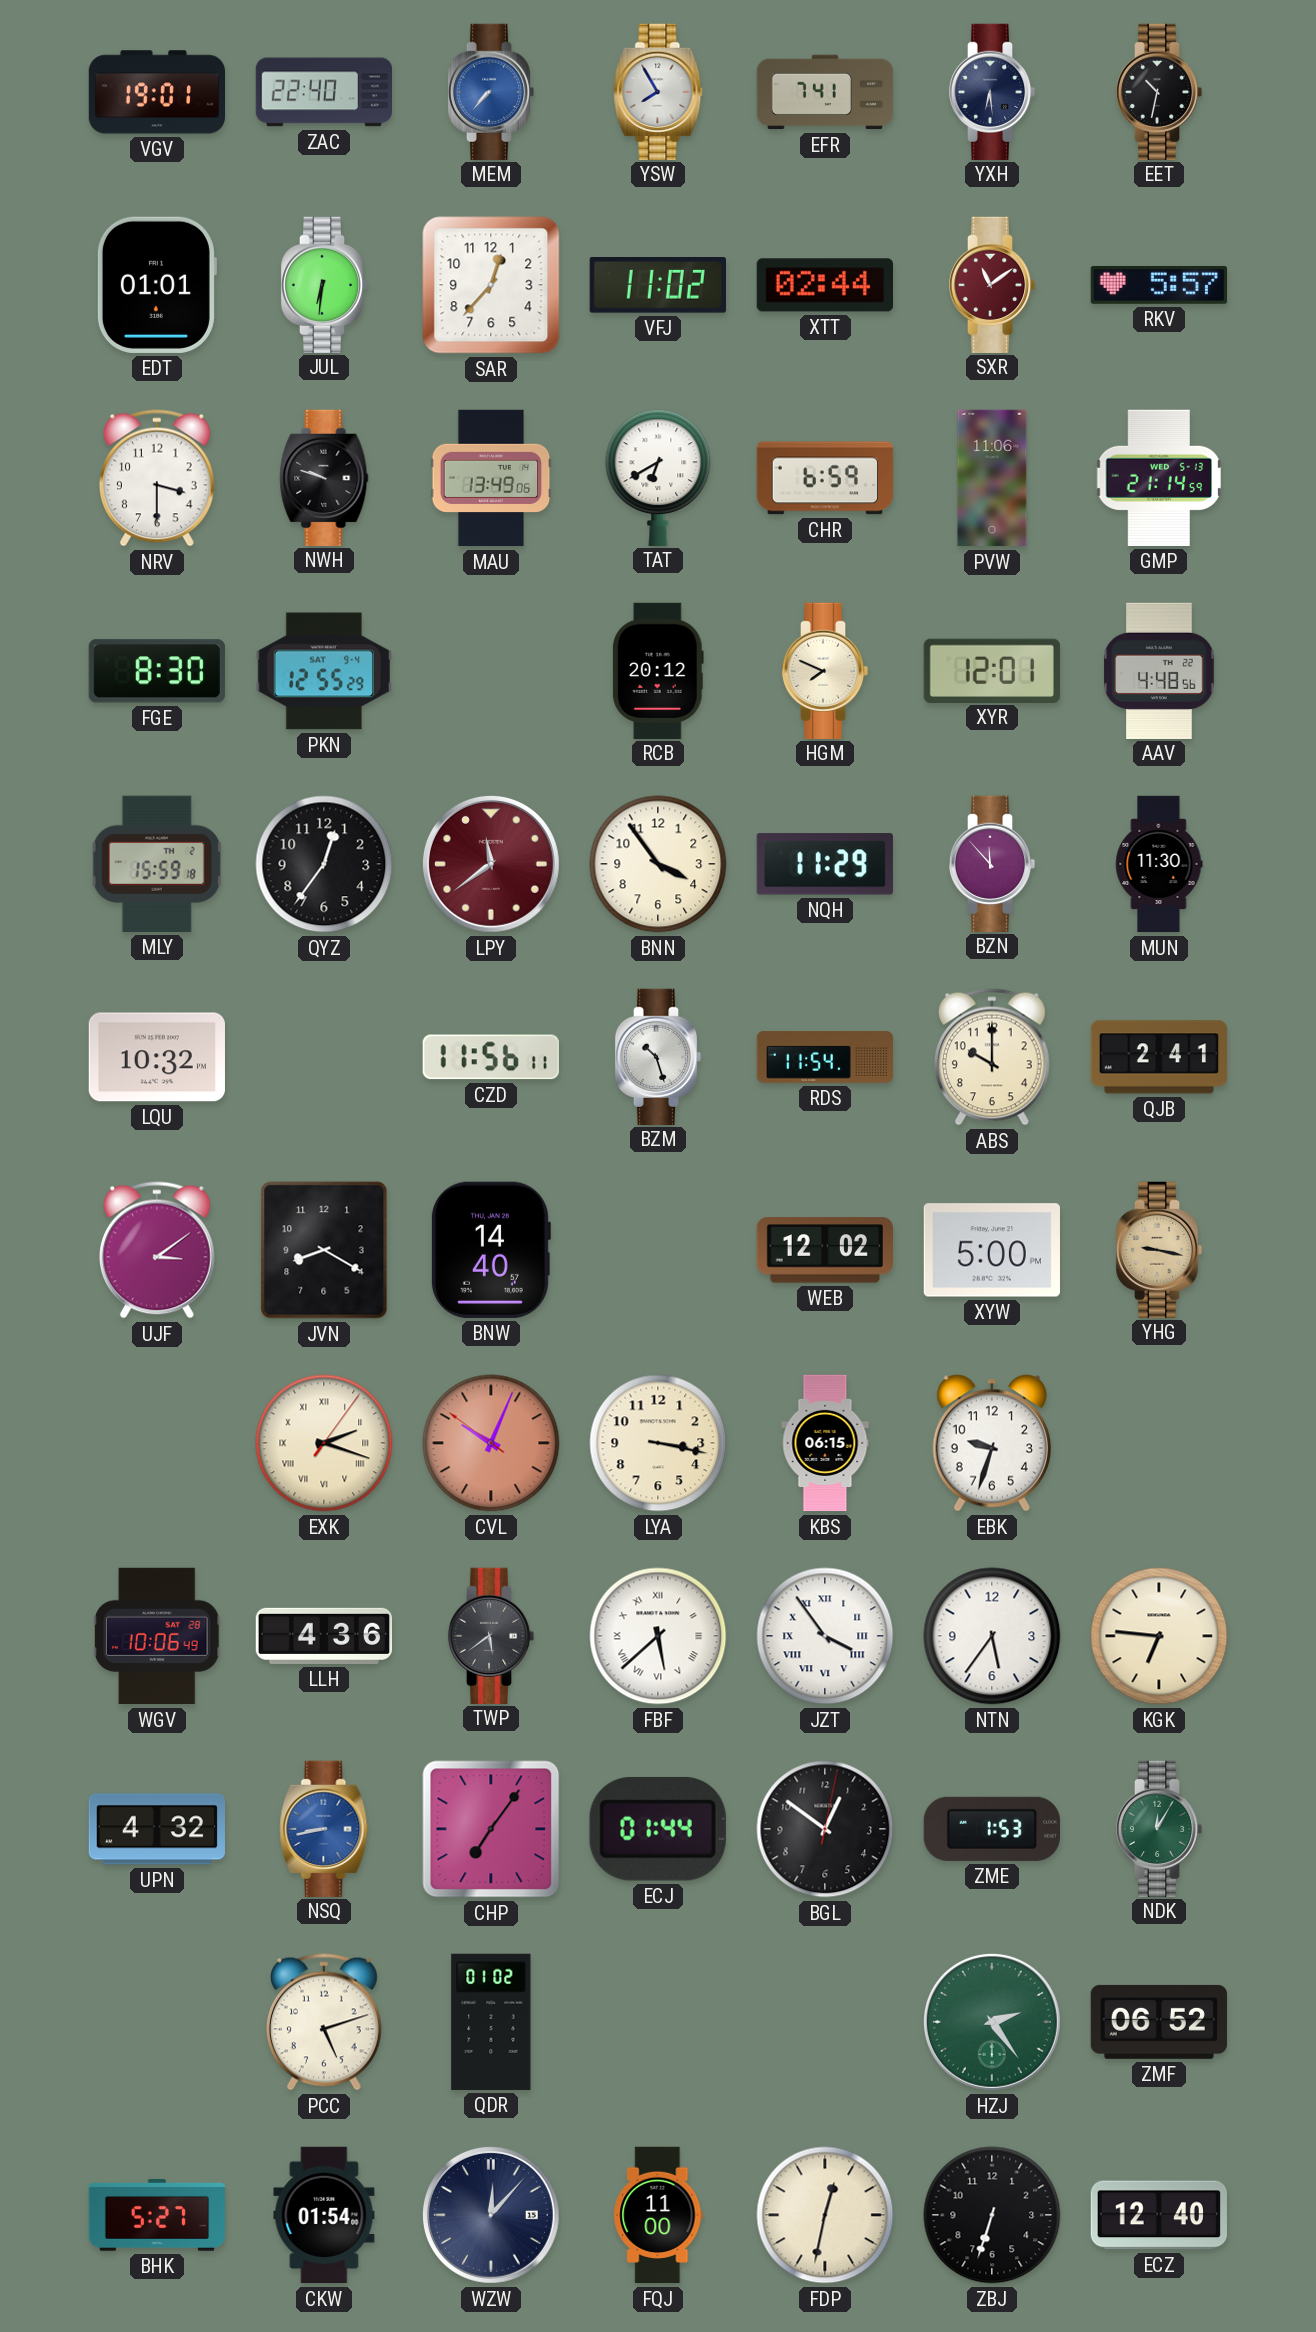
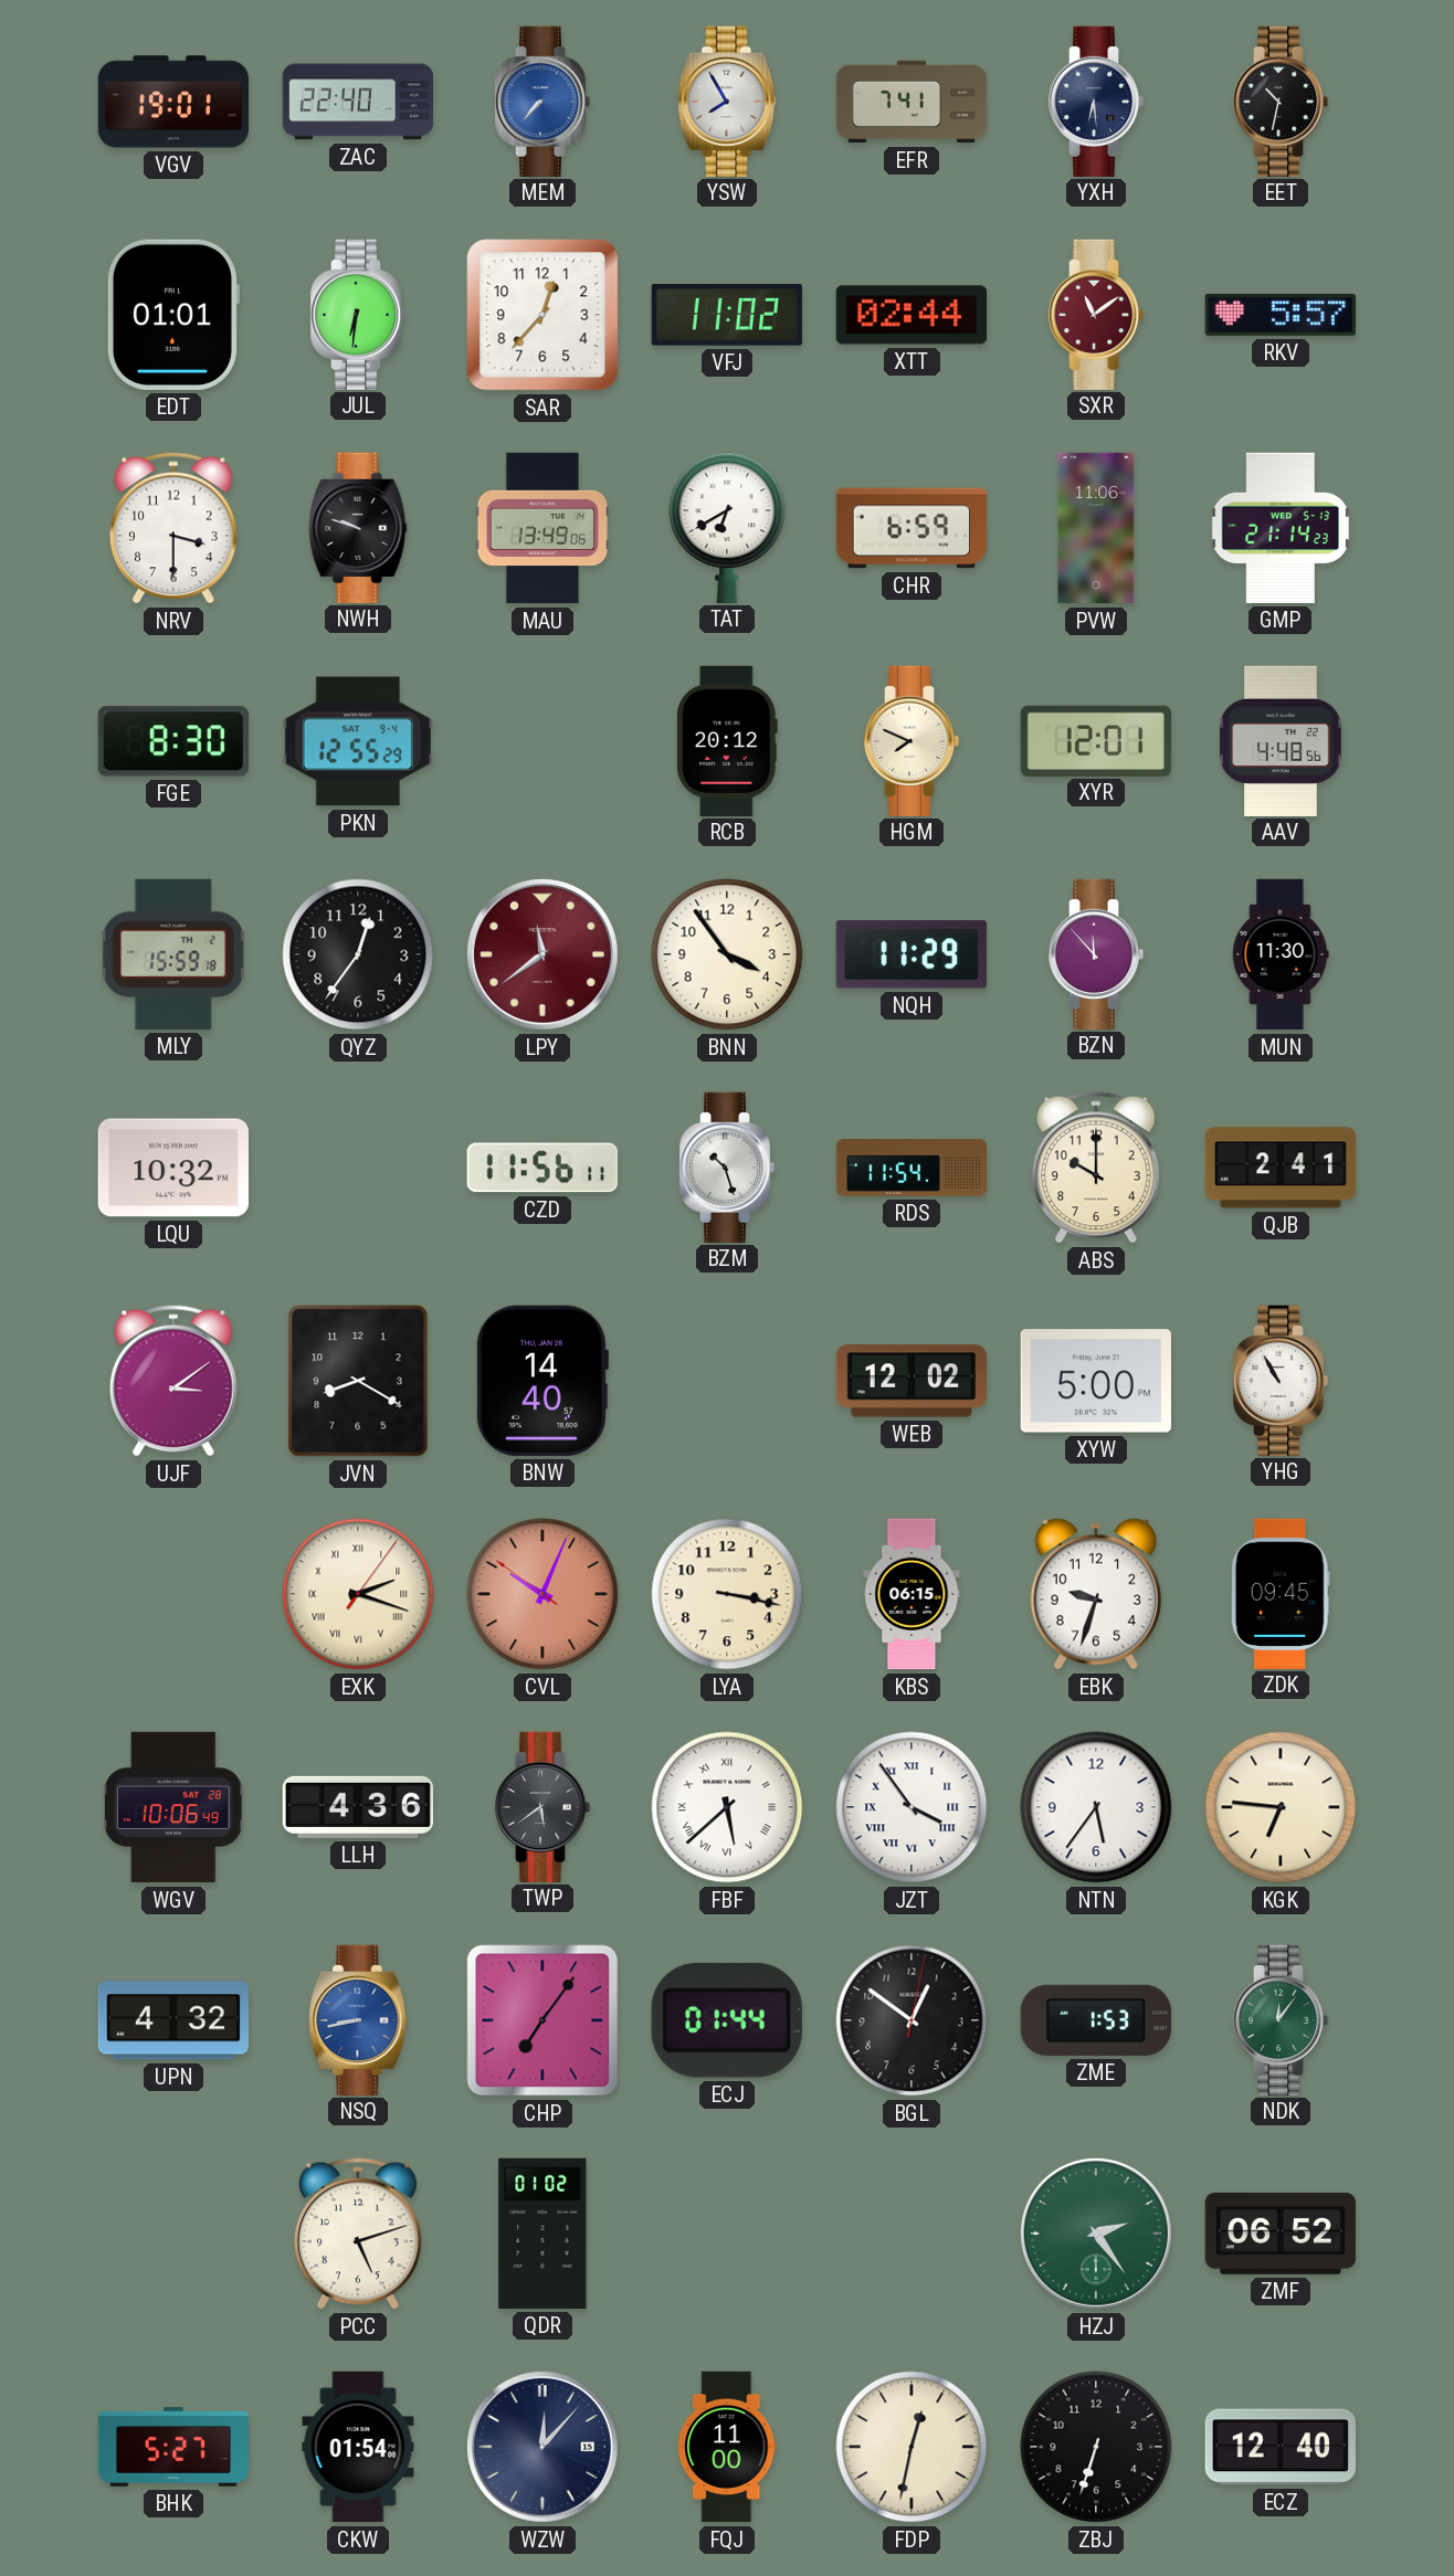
GMP: 21:14:59 -> 21:14:23
YHG: 9:17 -> 10:55
YHG dial: champagne -> white
ZDK: none -> 09:45
NDK: 12:05 -> 12:06
